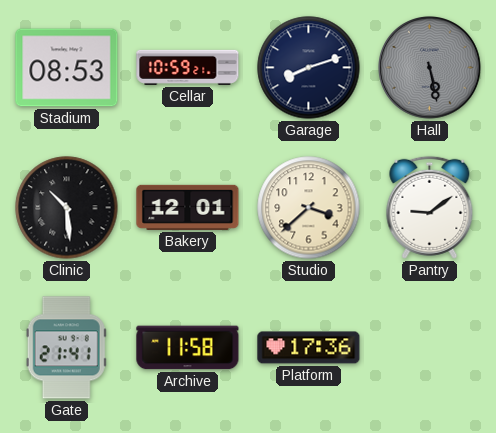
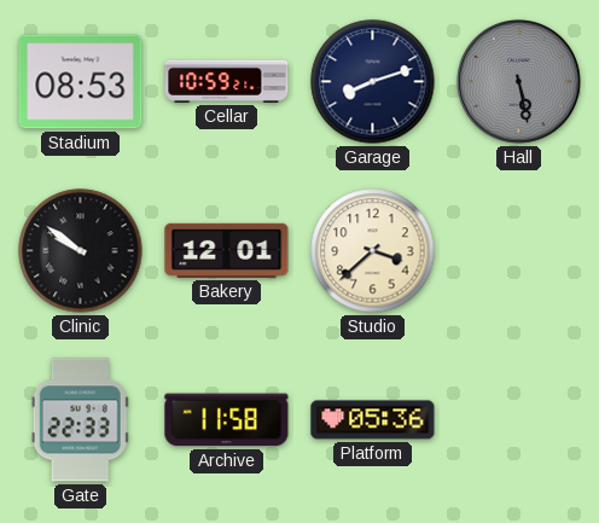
Clinic: 10:29 -> 9:51
Pantry: 9:09 -> none
Gate: 21:41 -> 22:33
Platform: 17:36 -> 05:36
